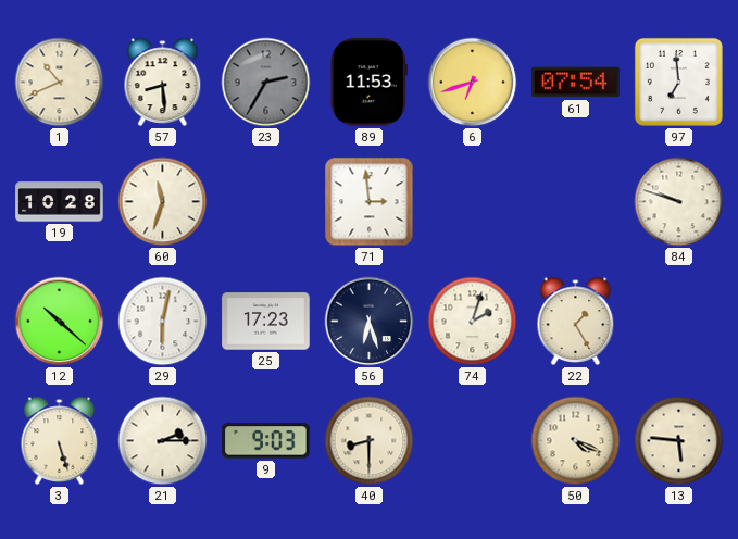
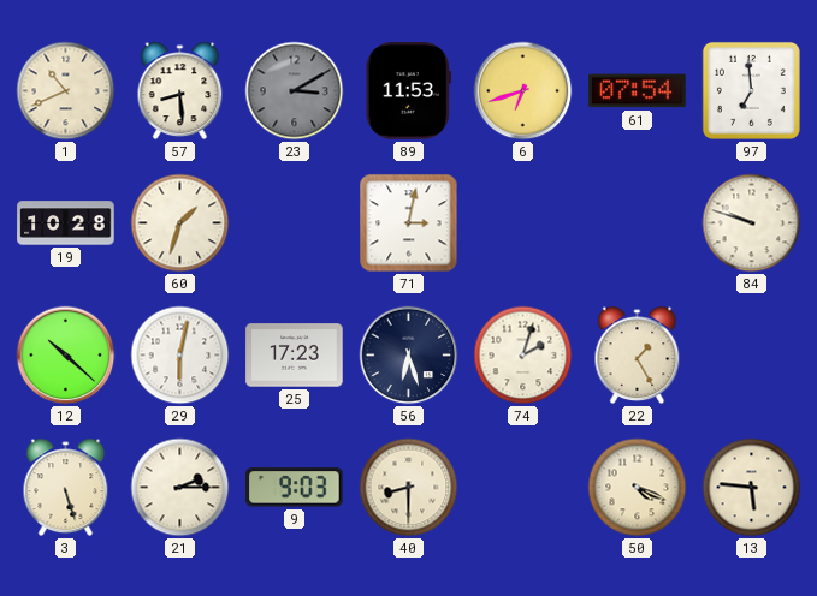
23: 2:35 -> 3:10
60: 11:33 -> 1:33
71: 2:59 -> 3:02
